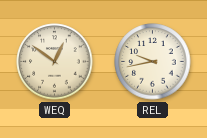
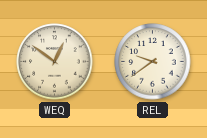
REL: 9:43 -> 9:39
